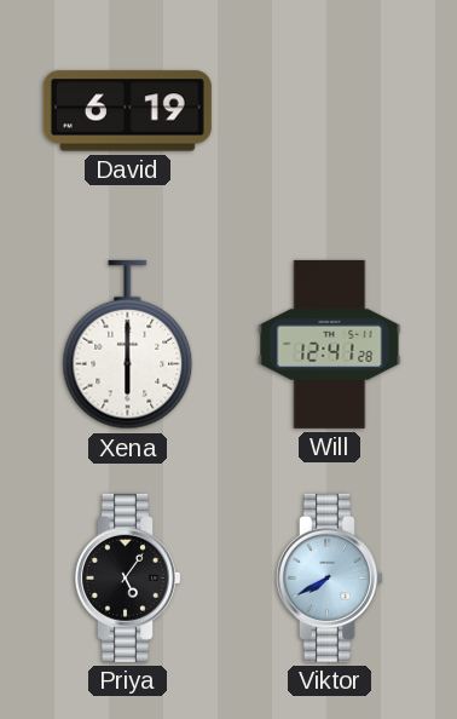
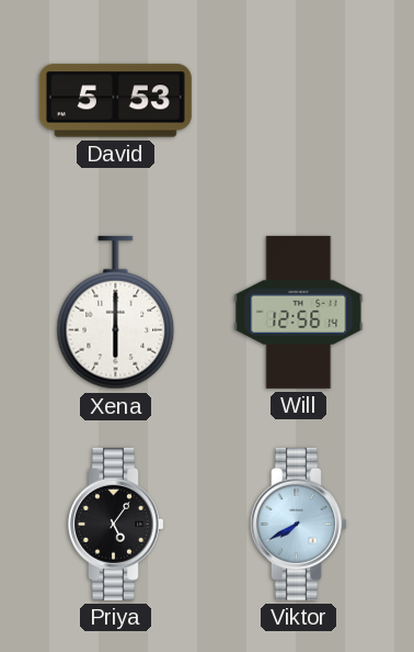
David: 6:19 -> 5:53
Will: 12:41 -> 12:56
